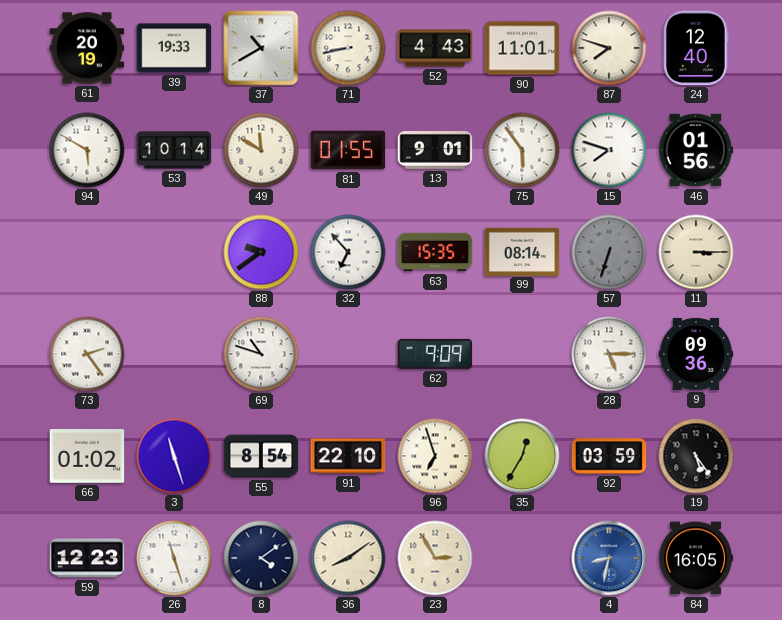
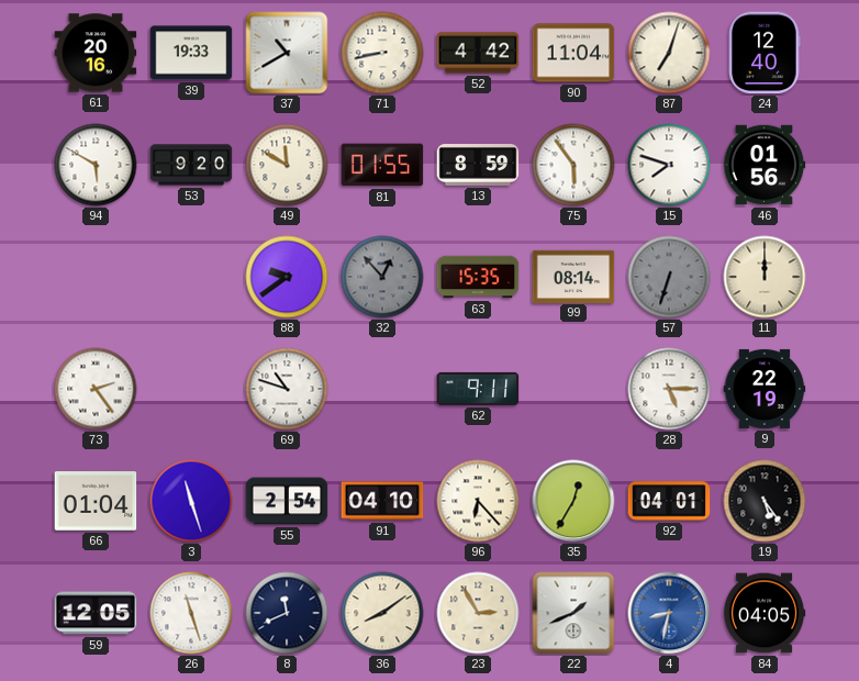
61: 20:19 -> 20:16
52: 4:43 -> 4:42
90: 11:01 -> 11:04
87: 7:48 -> 7:03
53: 10:14 -> 9:20
13: 9:01 -> 8:59
32: 6:53 -> 12:53
32 dial: white -> grey
11: 3:15 -> 12:00
62: 9:09 -> 9:11
9: 09:36 -> 22:19
66: 01:02 -> 01:04
55: 8:54 -> 2:54
91: 22:10 -> 04:10
96: 6:57 -> 6:23
92: 03:59 -> 04:01
59: 12:23 -> 12:05
8: 4:09 -> 11:41
22: none -> 1:41
84: 16:05 -> 04:05
